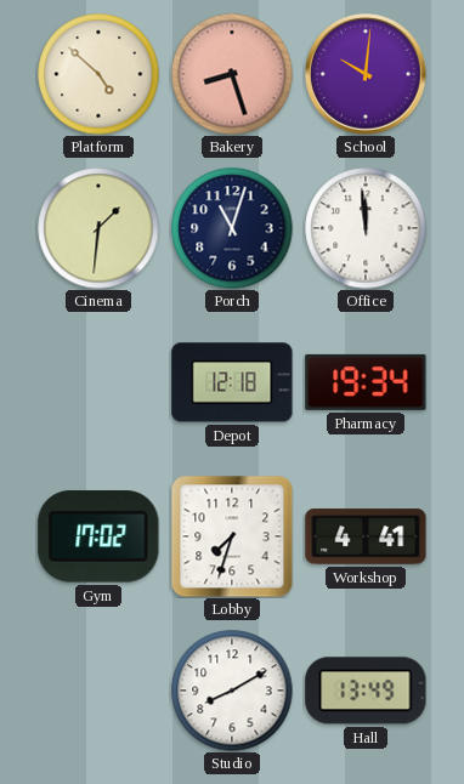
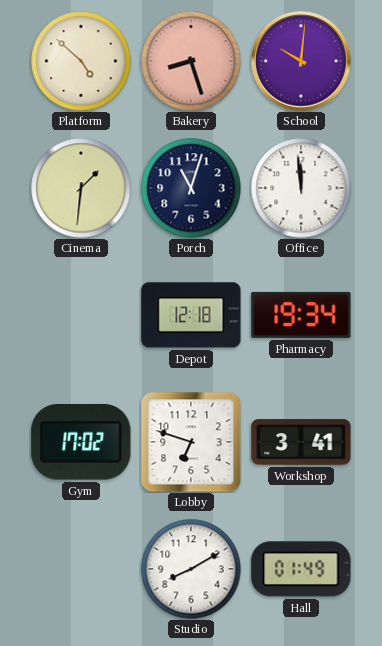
Lobby: 7:33 -> 6:48
Workshop: 4:41 -> 3:41
Hall: 13:49 -> 01:49
